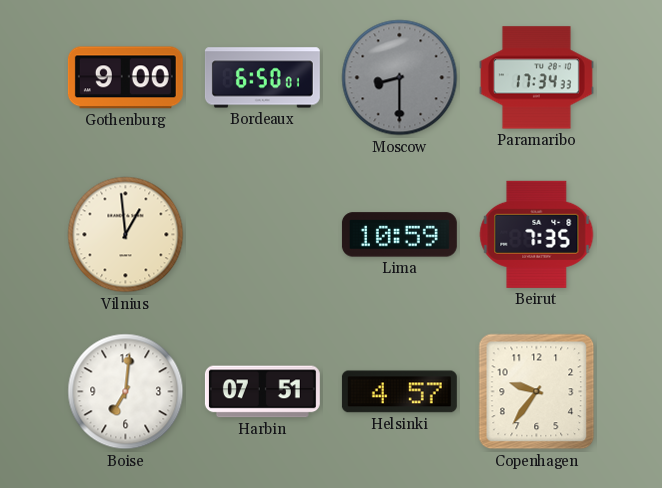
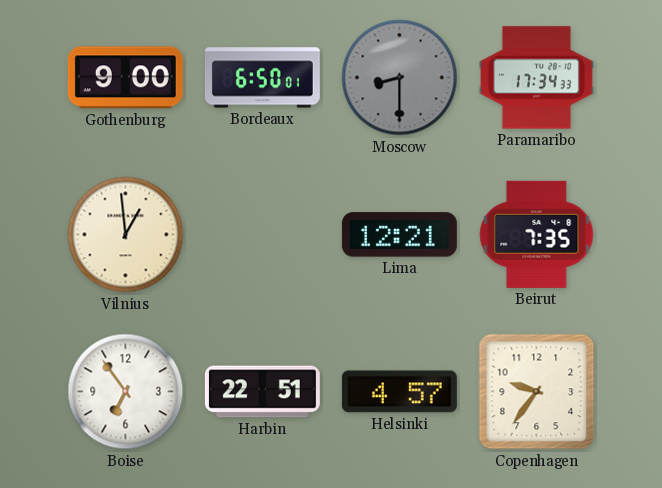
Lima: 10:59 -> 12:21
Boise: 7:01 -> 6:54
Harbin: 07:51 -> 22:51
